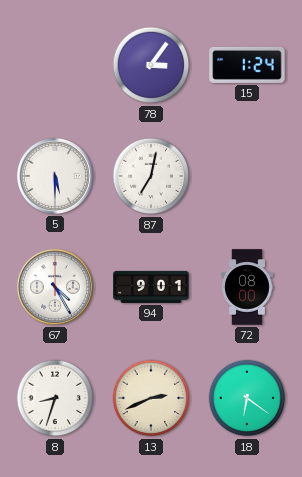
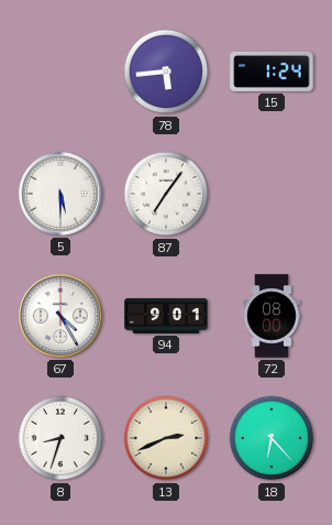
78: 3:06 -> 5:44
87: 7:02 -> 7:06
18: 6:21 -> 6:23
